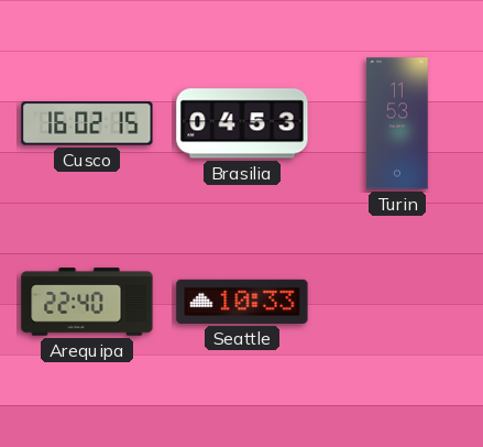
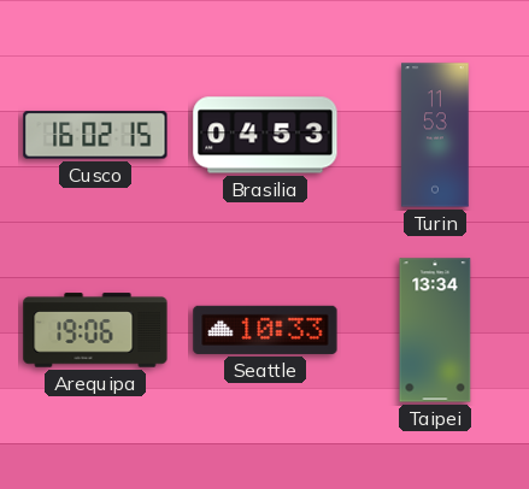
Arequipa: 22:40 -> 19:06
Taipei: none -> 13:34
